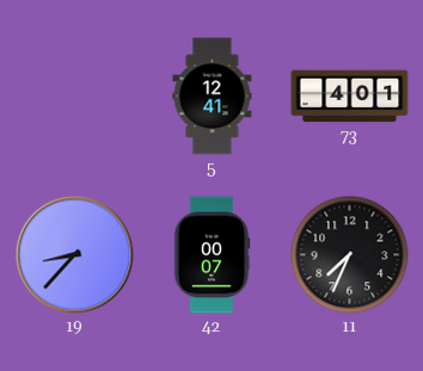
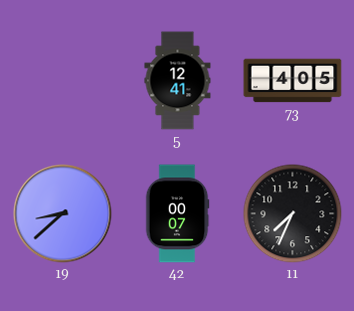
73: 4:01 -> 4:05
19: 8:37 -> 8:38
